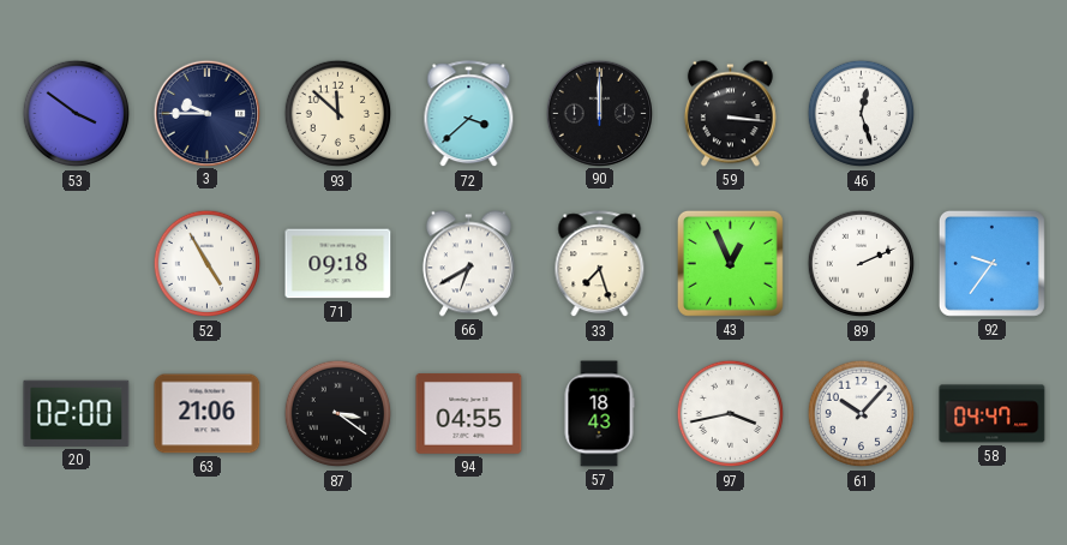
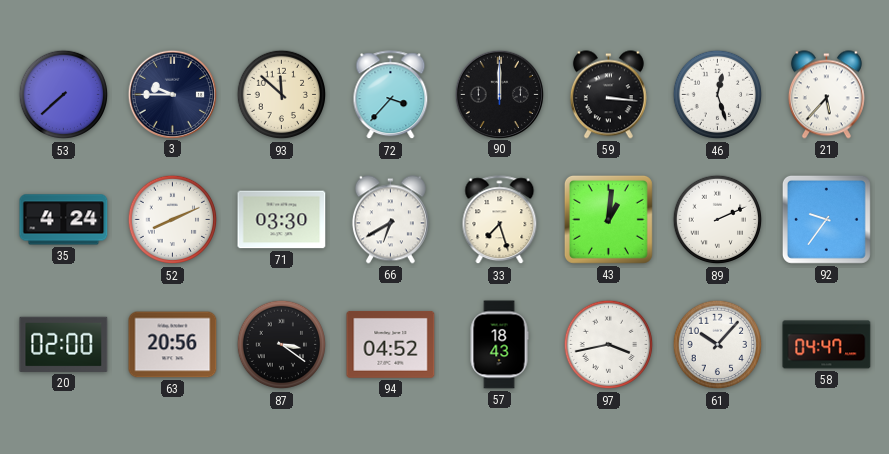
53: 3:51 -> 7:38
72: 3:38 -> 3:37
21: none -> 5:37
35: none -> 4:24
52: 4:55 -> 8:11
71: 09:18 -> 03:30
43: 12:56 -> 1:01
63: 21:06 -> 20:56
94: 04:55 -> 04:52
